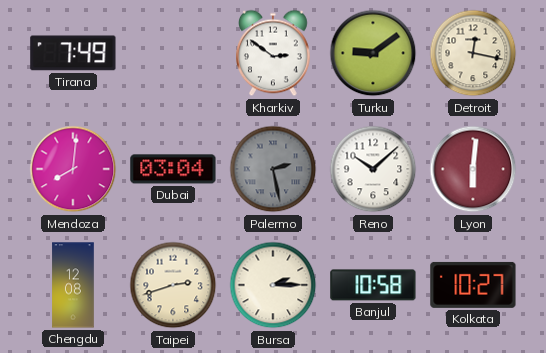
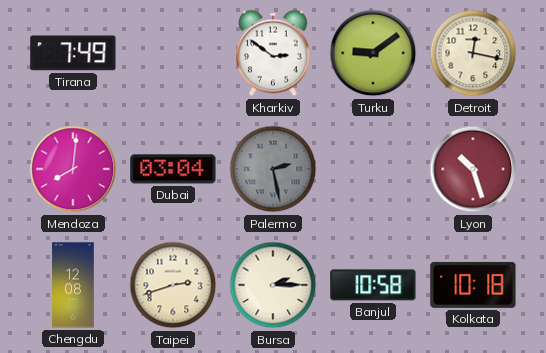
Reno: 10:08 -> none
Lyon: 6:01 -> 10:27
Kolkata: 10:27 -> 10:18
